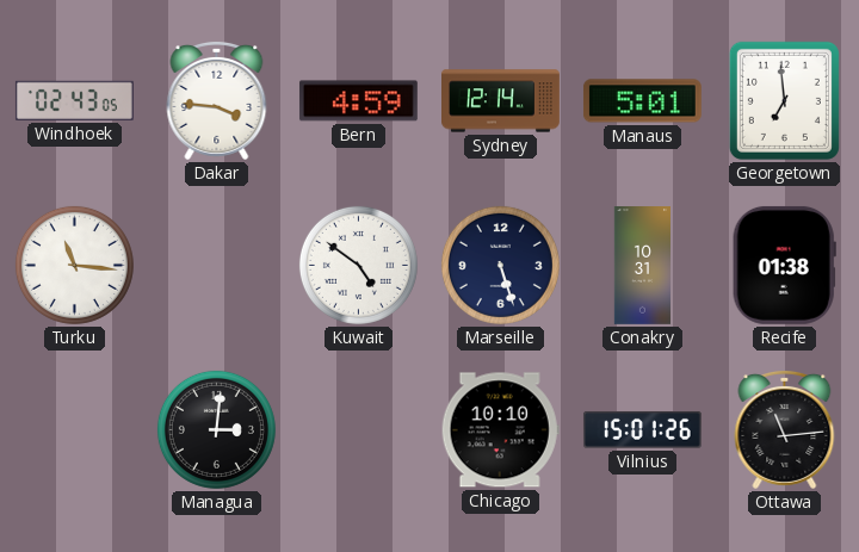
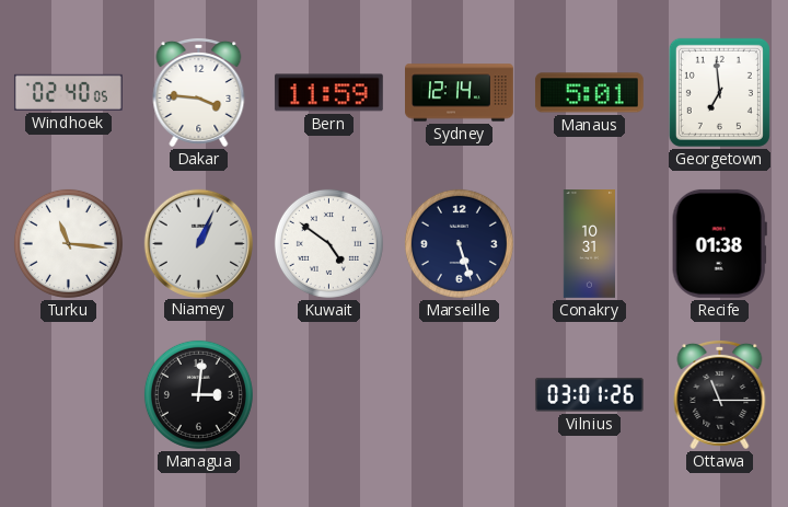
Windhoek: 02:43 -> 02:40
Bern: 4:59 -> 11:59
Niamey: none -> 1:04
Chicago: 10:10 -> none
Vilnius: 15:01 -> 03:01
Ottawa: 11:14 -> 11:15
